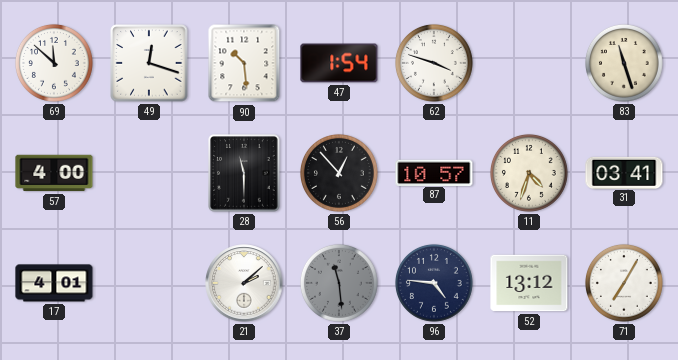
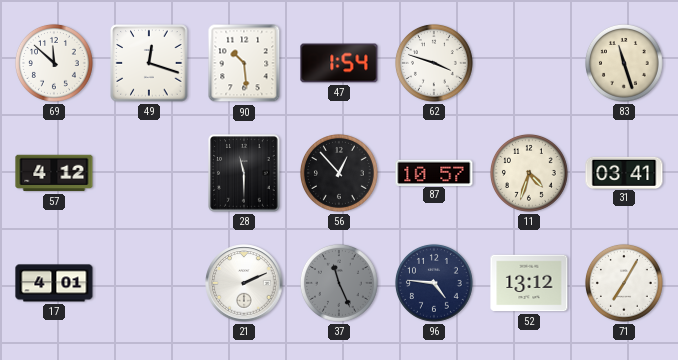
57: 4:00 -> 4:12
21: 2:08 -> 2:11
37: 11:29 -> 11:26
